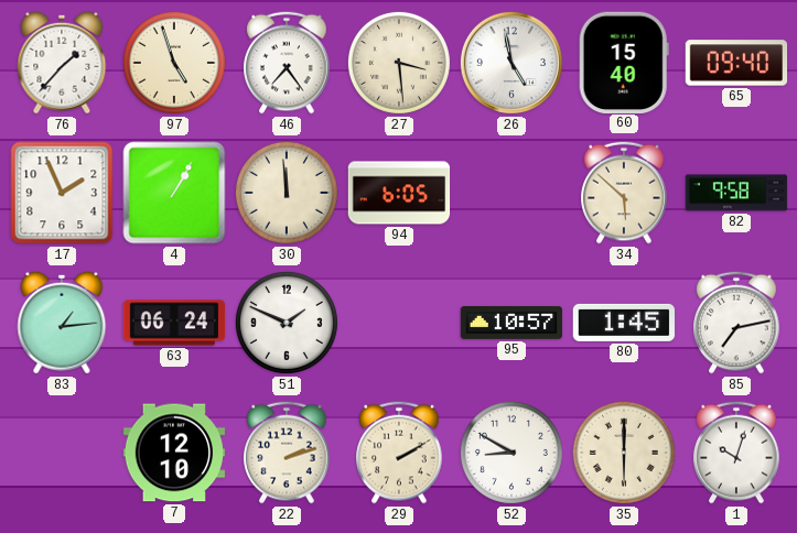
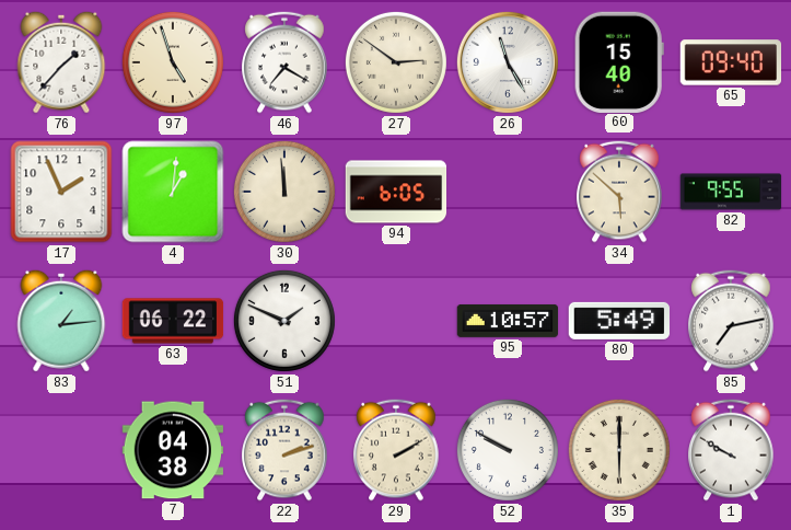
46: 7:24 -> 7:20
27: 3:29 -> 2:51
26: 4:58 -> 11:25
4: 1:05 -> 1:01
82: 9:58 -> 9:55
63: 06:24 -> 06:22
80: 1:45 -> 5:49
7: 12:10 -> 04:38
52: 8:50 -> 9:50
1: 10:03 -> 9:50
